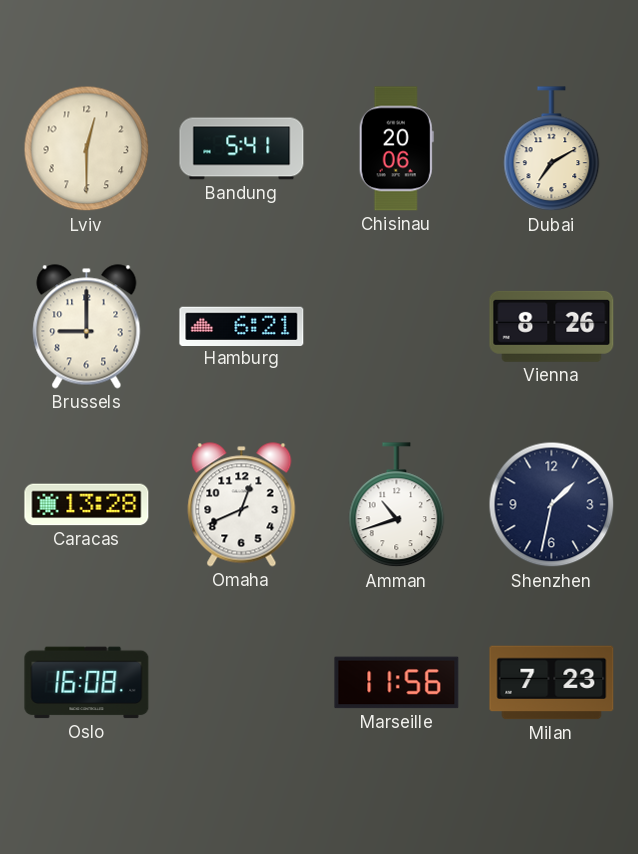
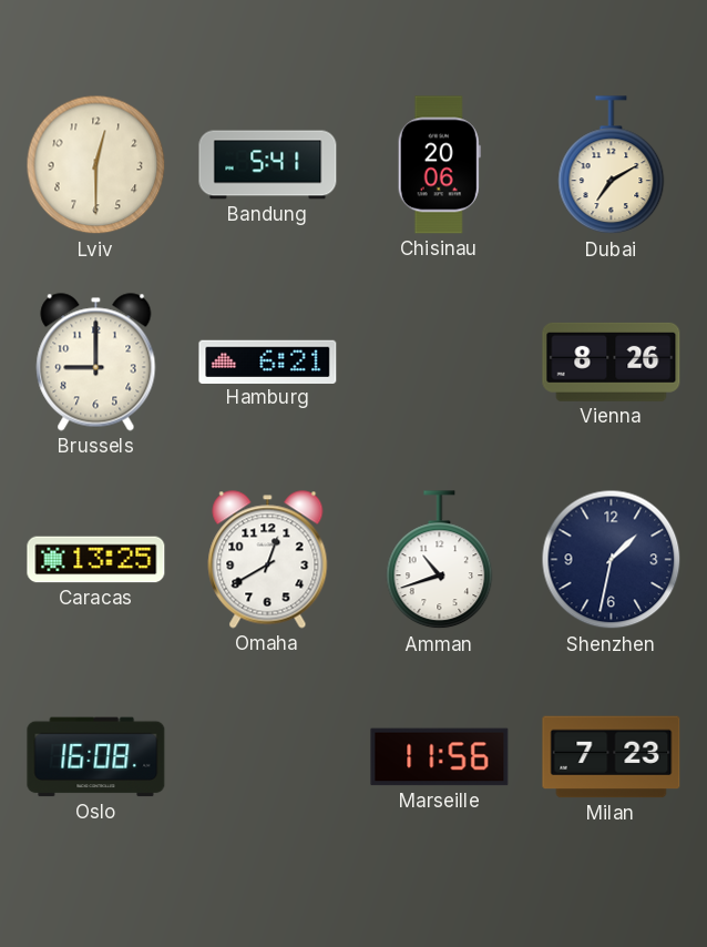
Caracas: 13:28 -> 13:25
Omaha: 12:41 -> 12:40
